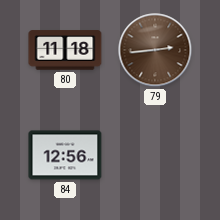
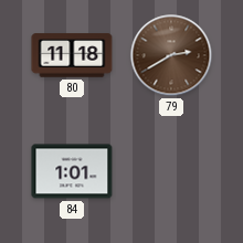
79: 2:44 -> 2:40
84: 12:56 -> 1:01
